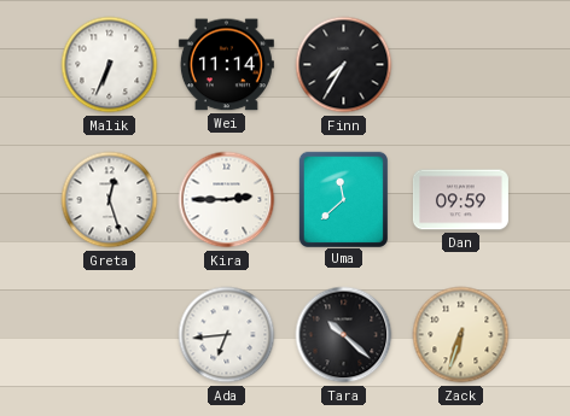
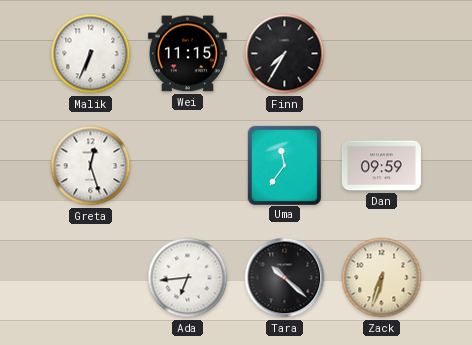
Wei: 11:14 -> 11:15
Kira: 2:45 -> none
Uma: 11:38 -> 11:36
